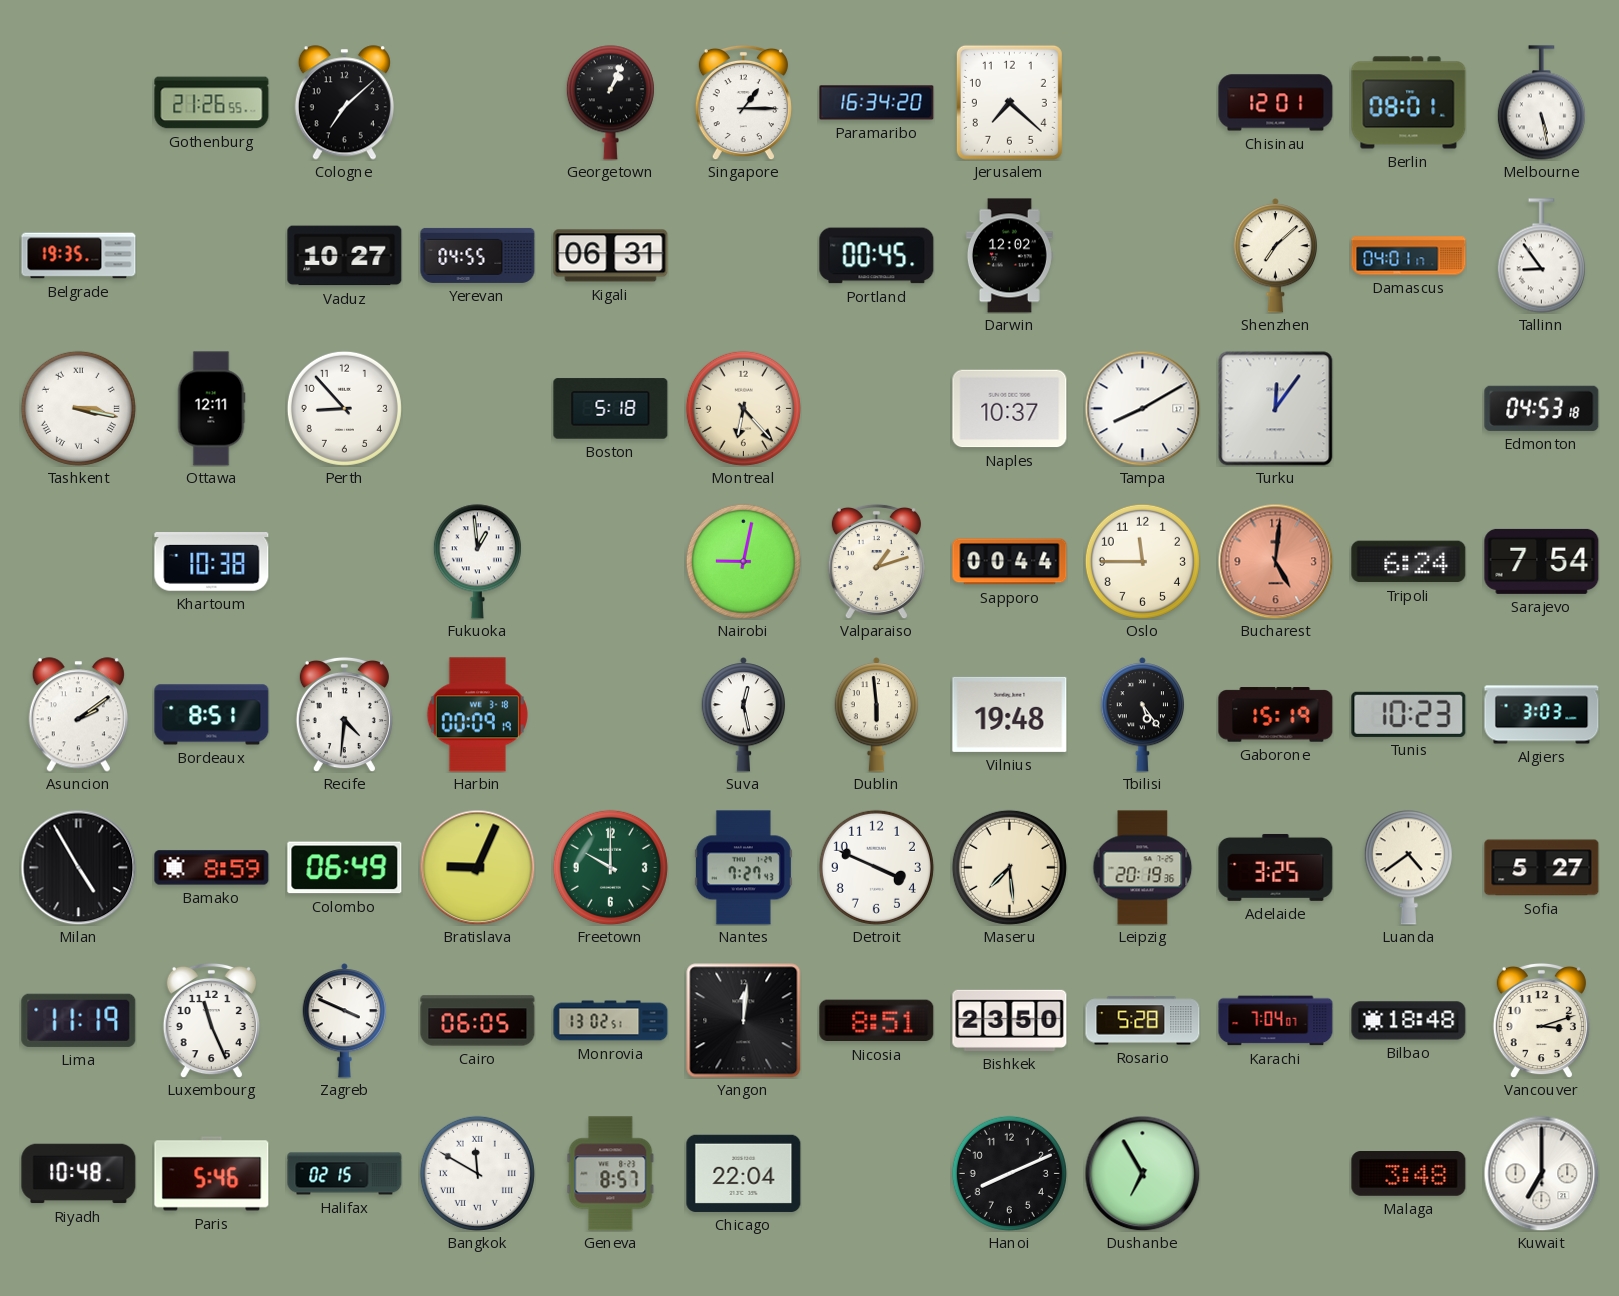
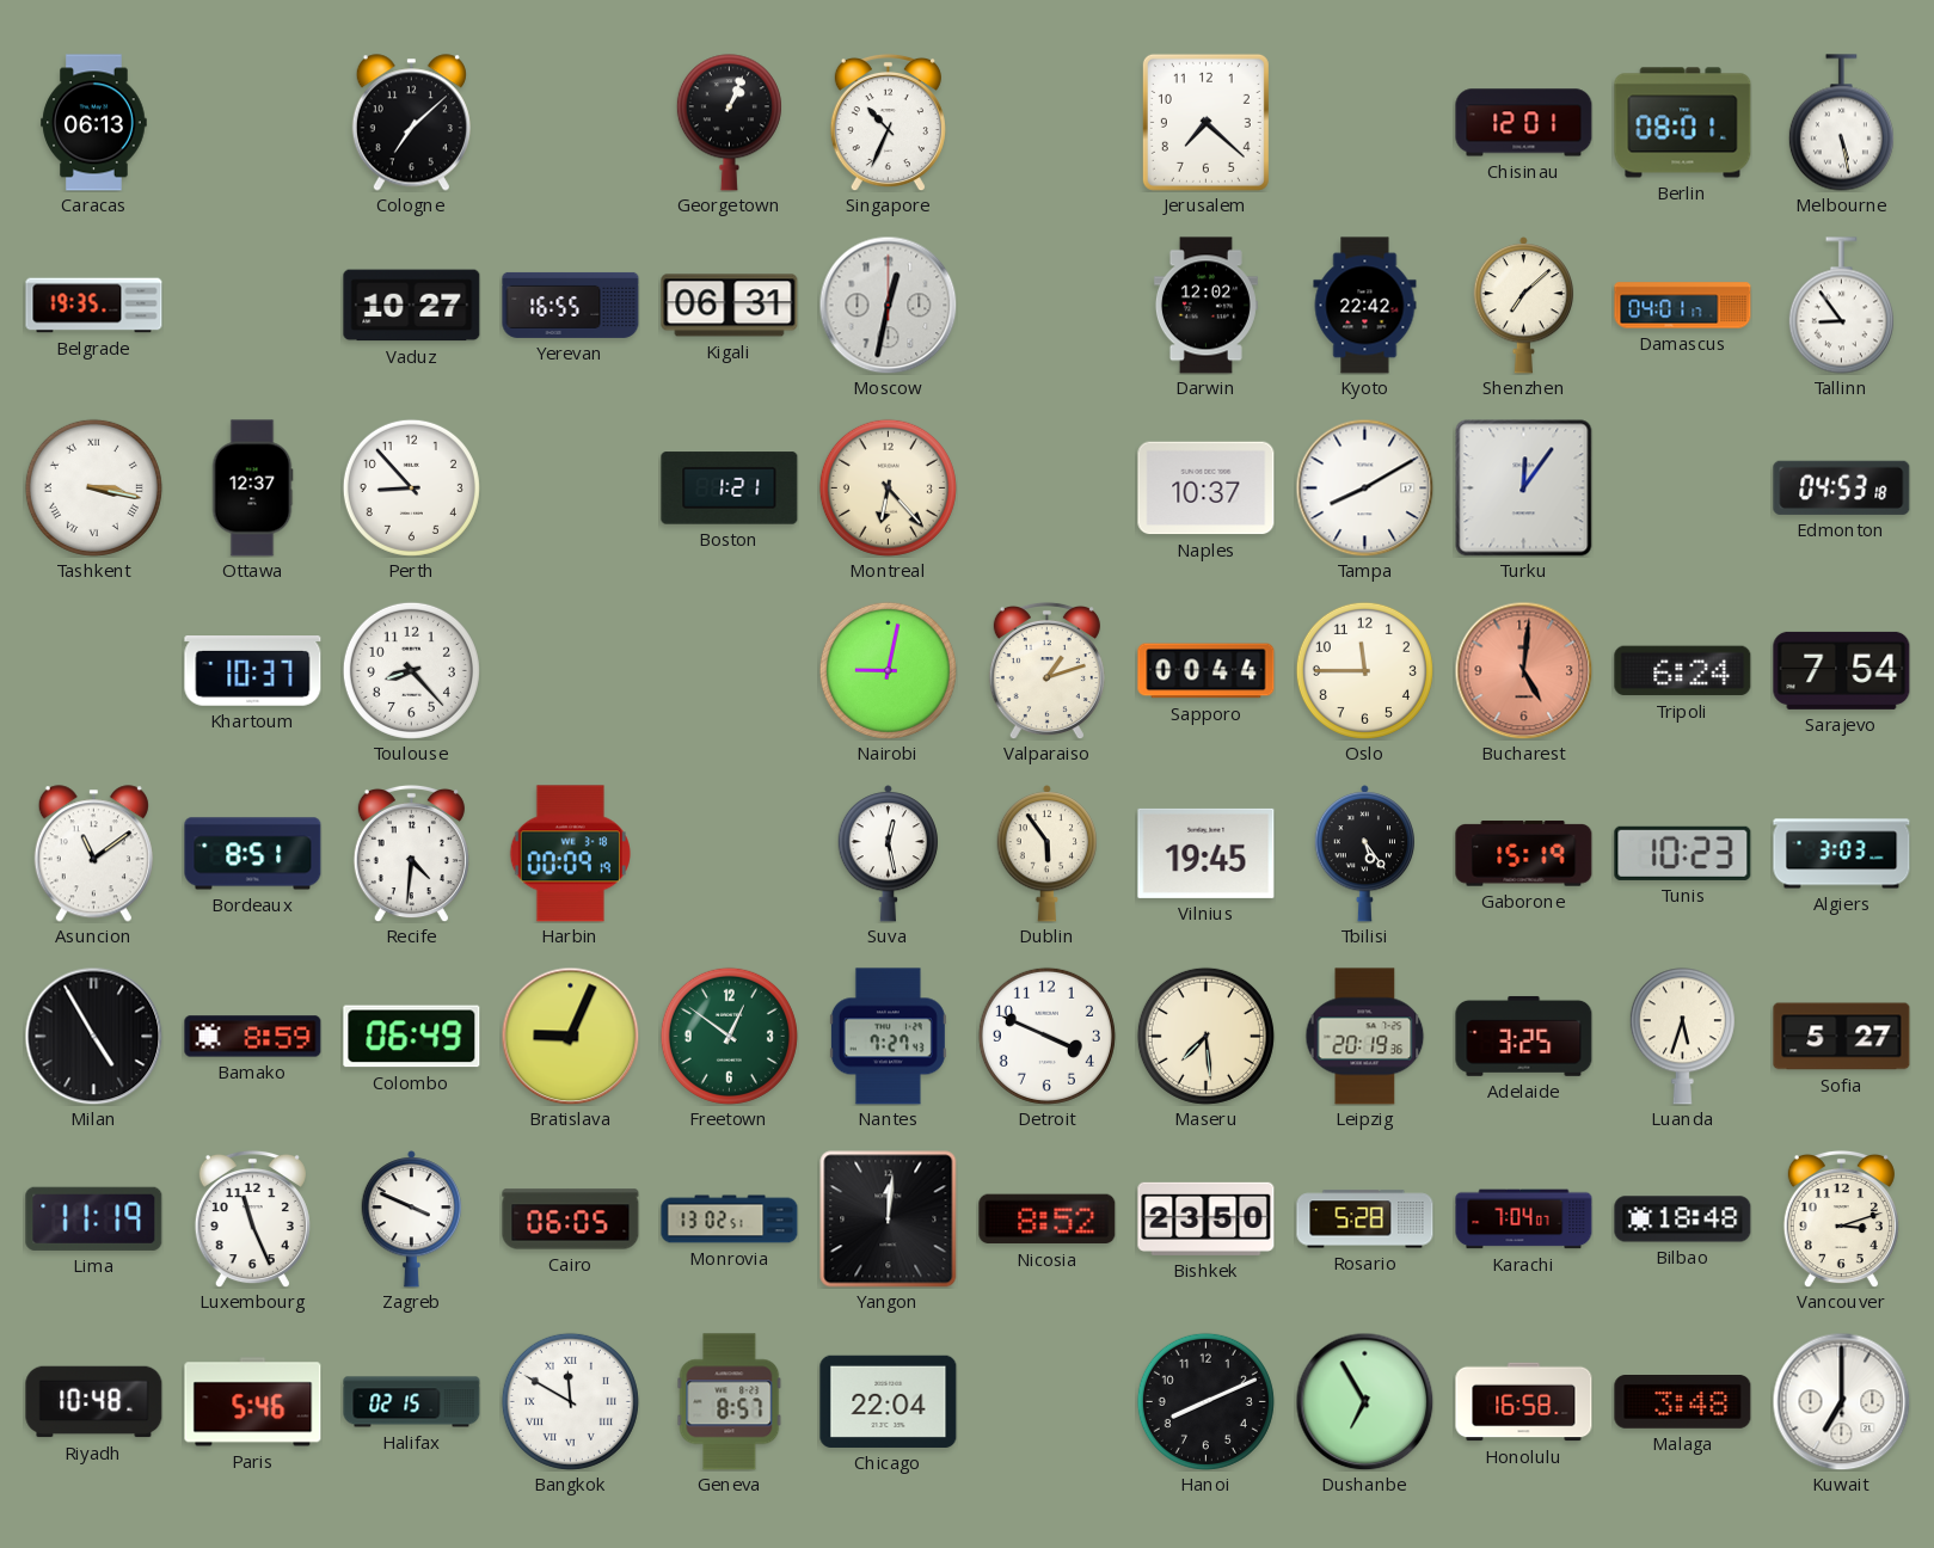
Caracas: none -> 06:13
Gothenburg: 21:26 -> none
Singapore: 1:15 -> 10:34
Paramaribo: 16:34 -> none
Yerevan: 04:55 -> 16:55
Moscow: none -> 12:32
Portland: 00:45 -> none
Kyoto: none -> 22:42
Ottawa: 12:11 -> 12:37
Boston: 5:18 -> 1:21
Khartoum: 10:38 -> 10:37
Toulouse: none -> 8:23
Fukuoka: 12:59 -> none
Asuncion: 2:09 -> 11:09
Dublin: 5:59 -> 5:54
Vilnius: 19:48 -> 19:45
Freetown: 10:00 -> 12:51
Luanda: 4:39 -> 5:33
Nicosia: 8:51 -> 8:52
Honolulu: none -> 16:58
